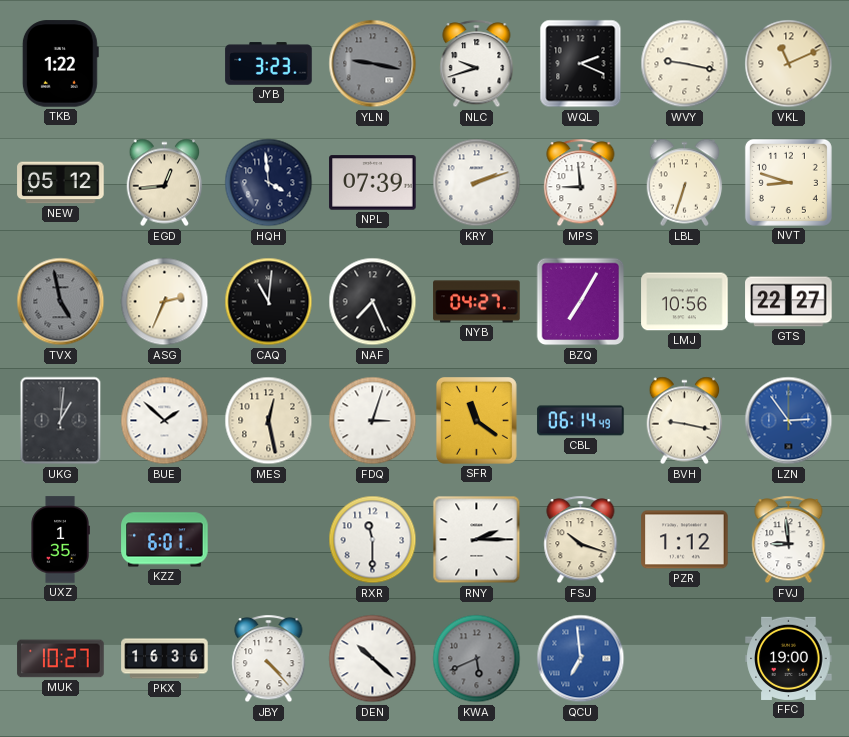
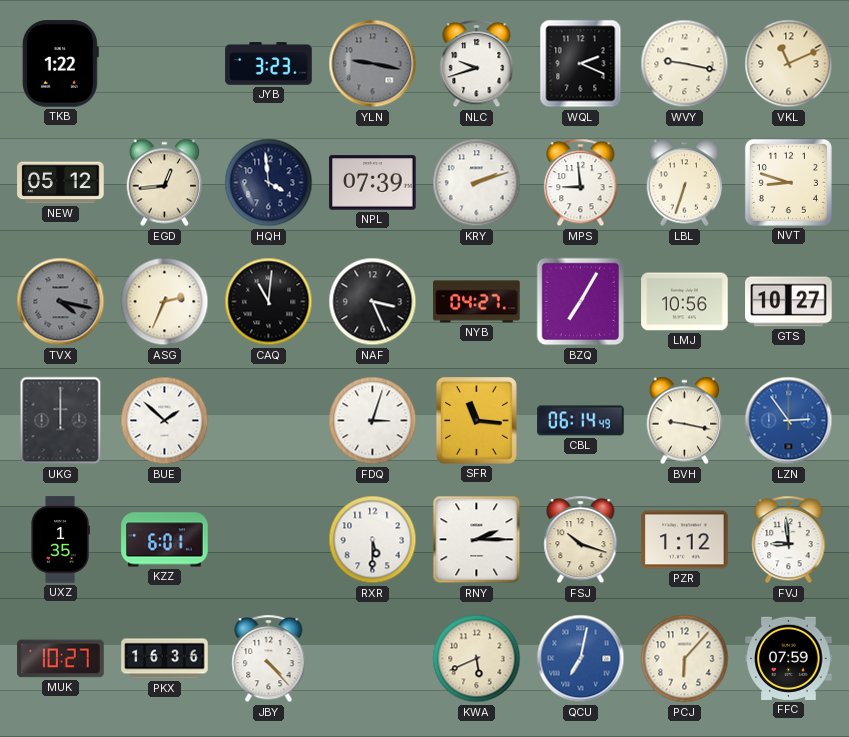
TVX: 4:58 -> 4:17
NAF: 7:26 -> 3:26
GTS: 22:27 -> 10:27
UKG: 1:01 -> 12:00
MES: 12:28 -> none
SFR: 11:21 -> 11:16
RXR: 11:30 -> 5:30
DEN: 10:22 -> none
KWA dial: grey -> cream
QCU: 6:59 -> 7:02
PCJ: none -> 6:07
FFC: 19:00 -> 07:59
